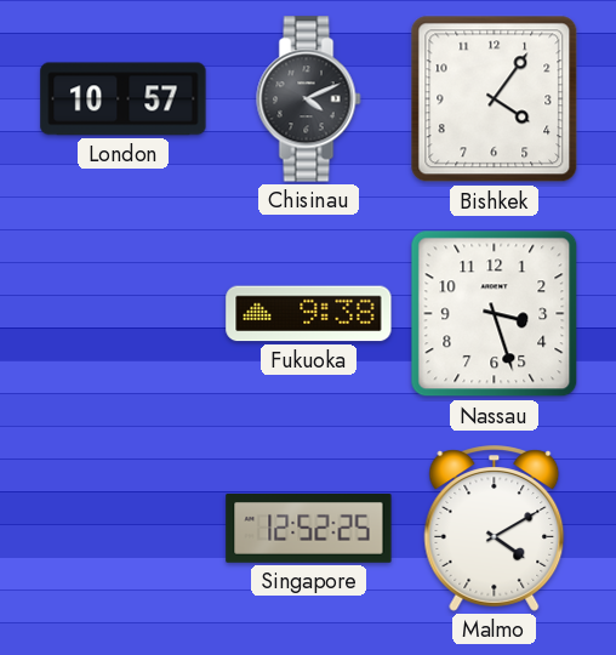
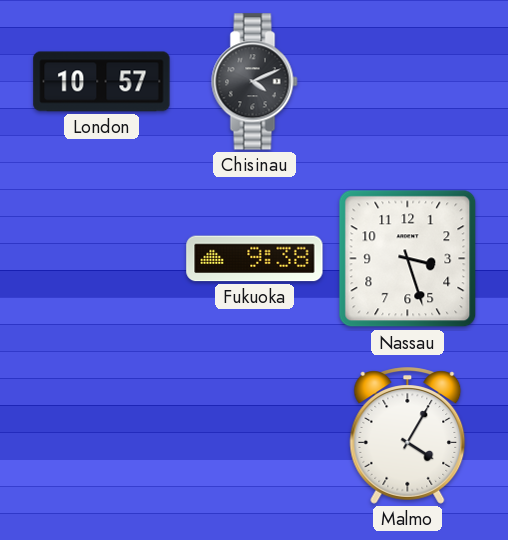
Bishkek: 4:06 -> none
Singapore: 12:52 -> none
Malmo: 4:10 -> 4:05
